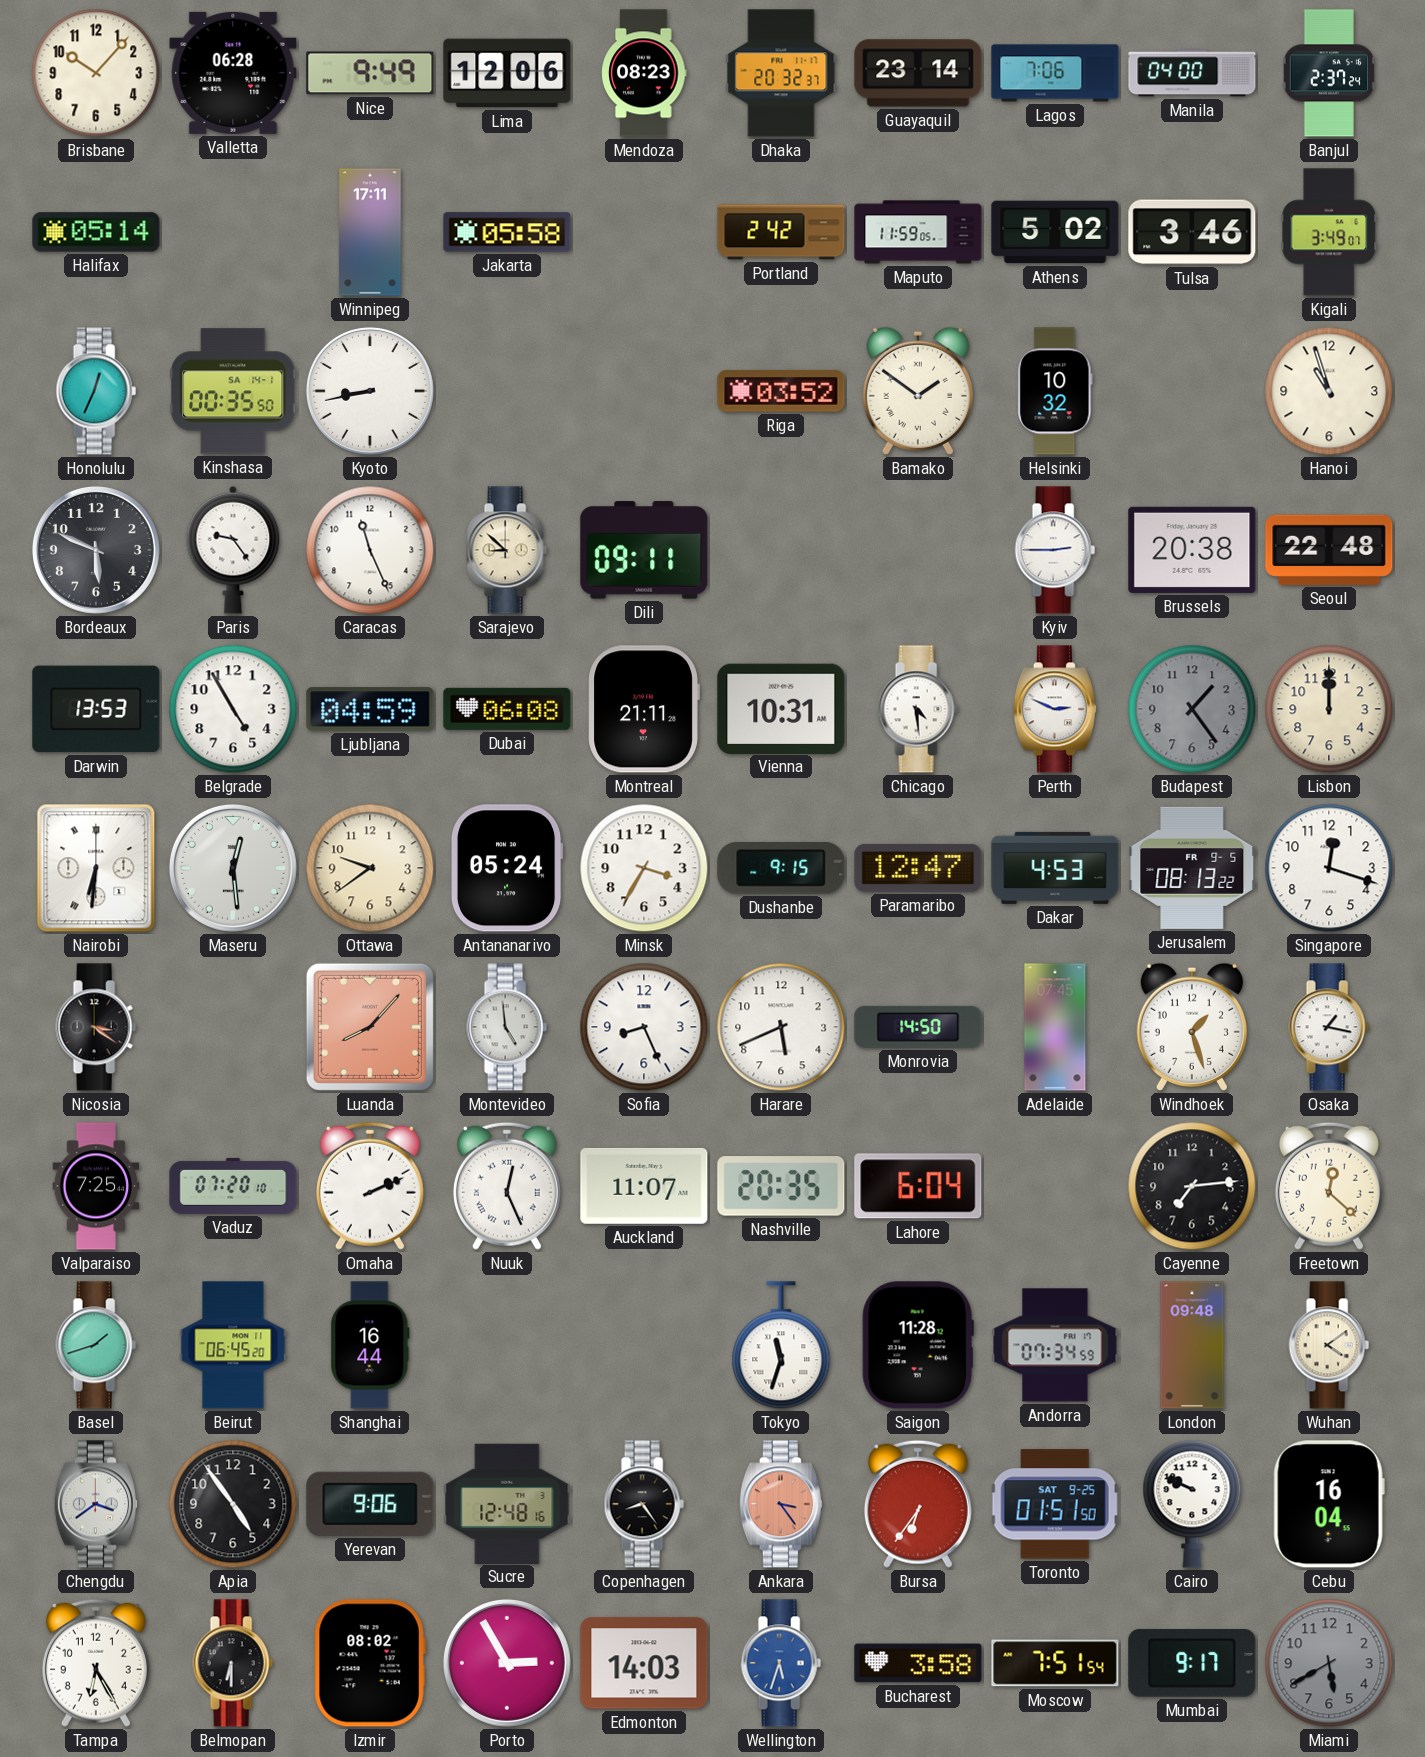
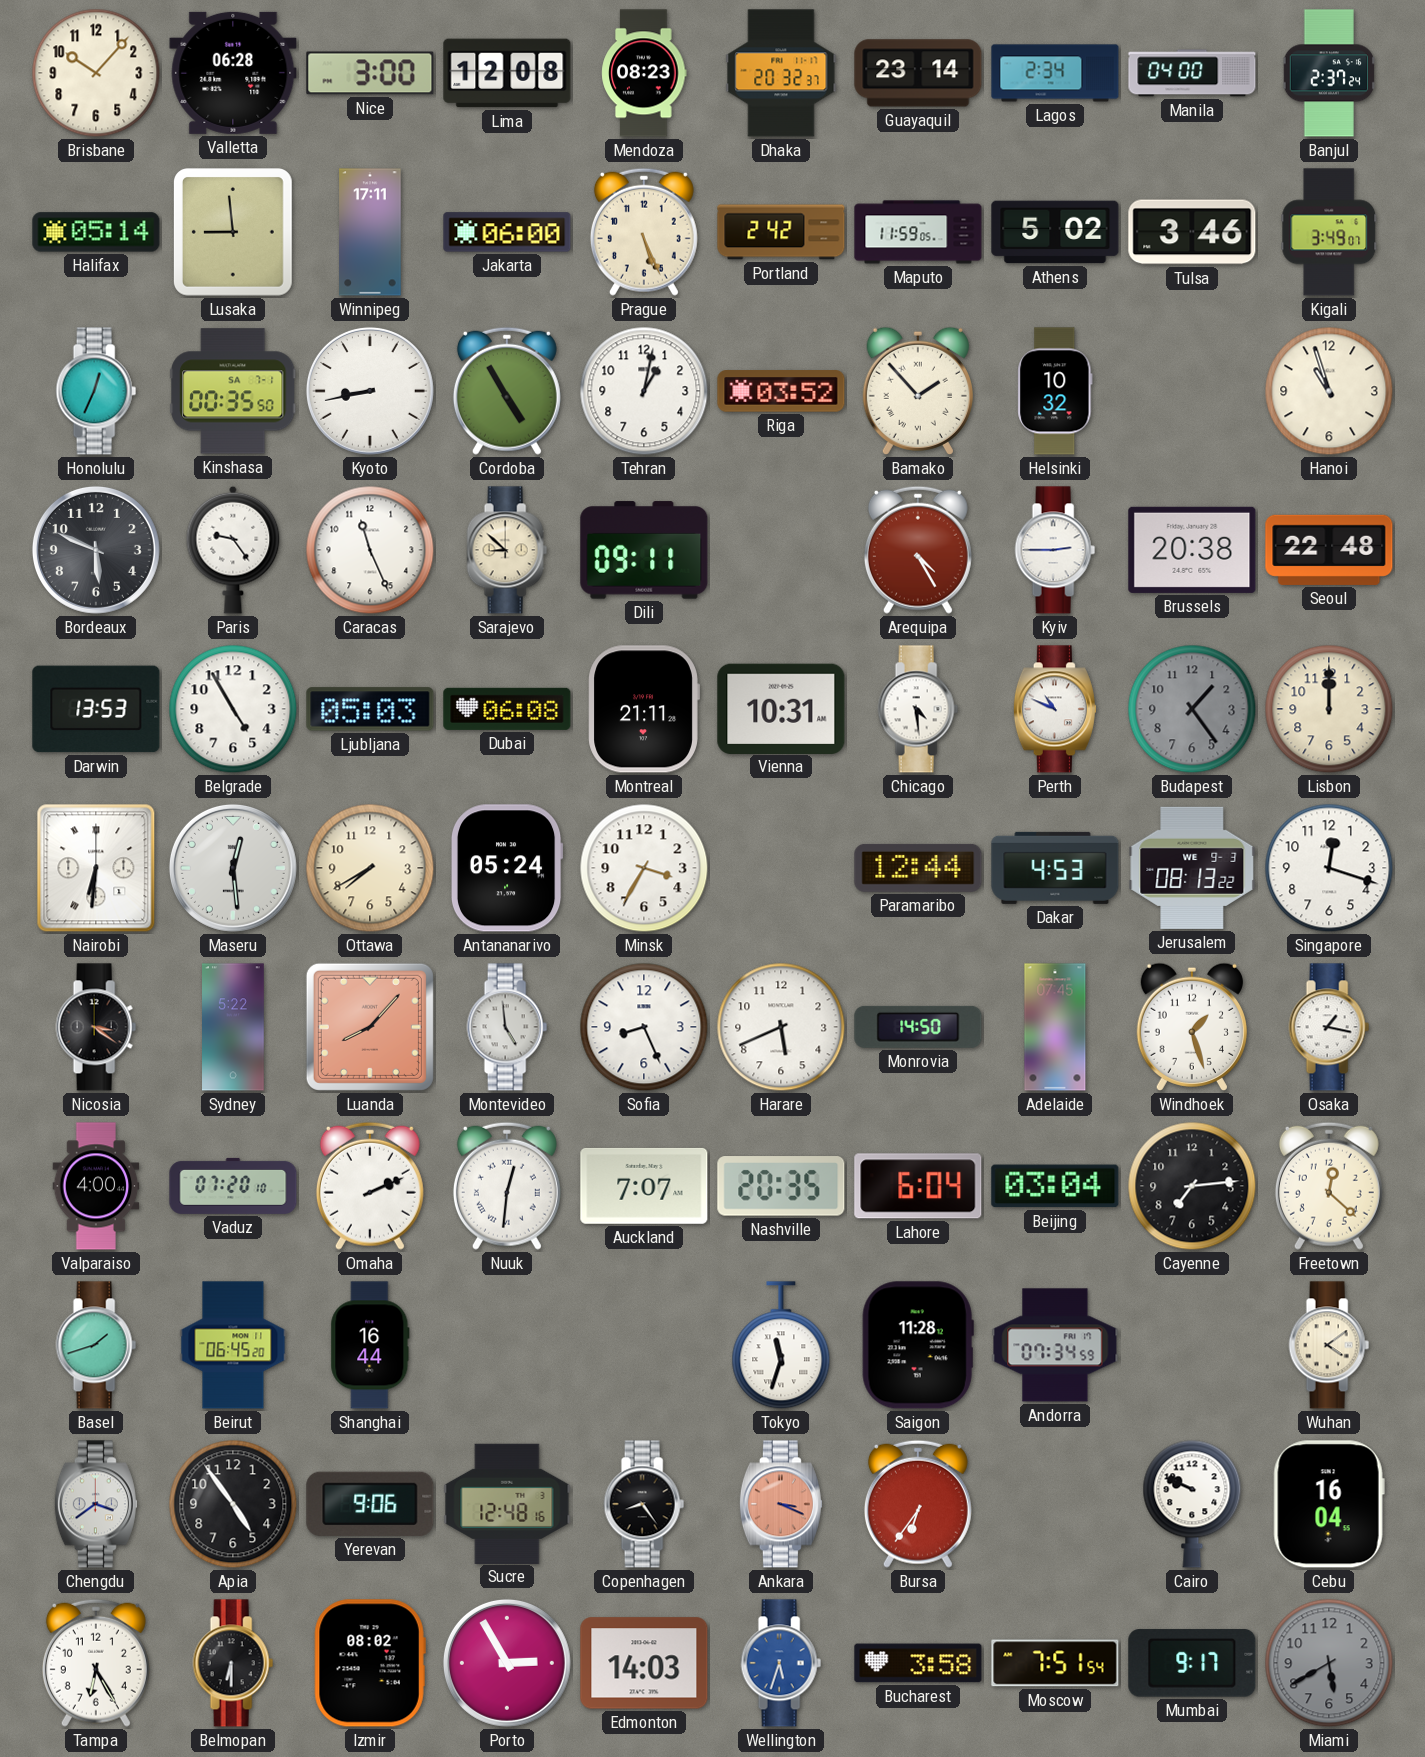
Nice: 9:49 -> 3:00
Lima: 12:06 -> 12:08
Lagos: 7:06 -> 2:34
Lusaka: none -> 8:59
Jakarta: 05:58 -> 06:00
Prague: none -> 5:26
Kinshasa date: SA 14-1 -> SA 7-1
Cordoba: none -> 4:55
Tehran: none -> 1:02
Bamako: 1:51 -> 1:53
Arequipa: none -> 4:25
Ljubljana: 04:59 -> 05:03
Perth: 2:49 -> 10:49
Ottawa: 9:39 -> 7:40
Dushanbe: 9:15 -> none
Paramaribo: 12:47 -> 12:44
Jerusalem date: FR 9-5 -> WE 9-3
Sydney: none -> 5:22
Valparaiso: 7:25 -> 4:00
Nuuk: 12:26 -> 12:31
Auckland: 11:07 -> 7:07
Beijing: none -> 03:04
London: 09:48 -> none
Ankara: 3:24 -> 3:19
Toronto: 01:51 -> none
